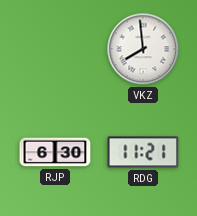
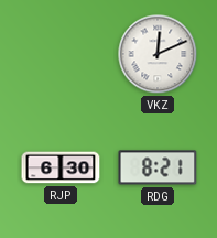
VKZ: 7:59 -> 12:11
RDG: 11:21 -> 8:21
